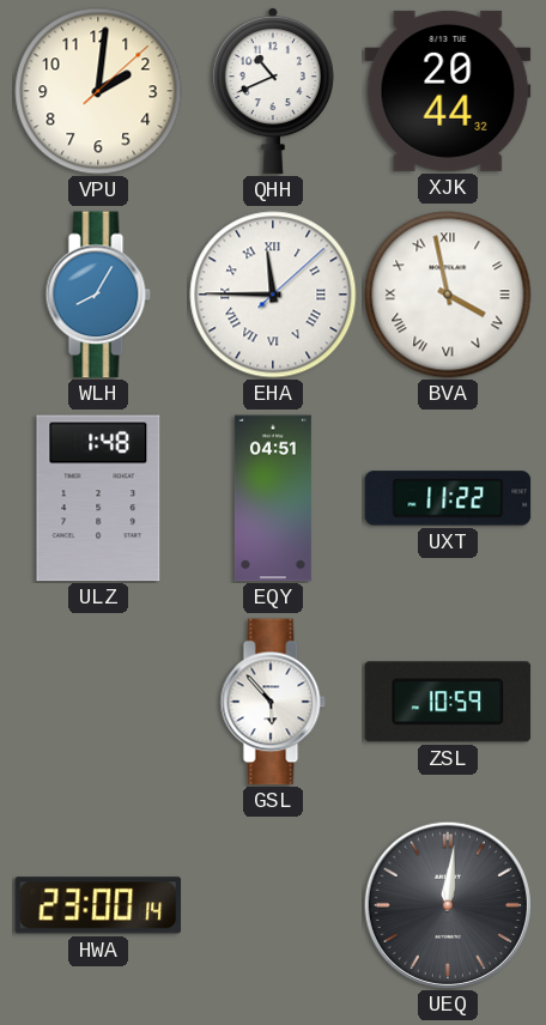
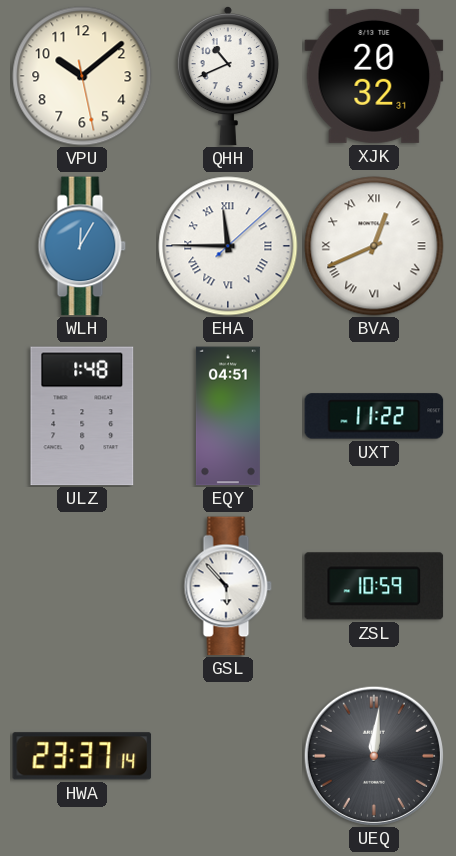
VPU: 2:01 -> 10:08
XJK: 20:44 -> 20:32
WLH: 8:05 -> 12:05
BVA: 3:58 -> 12:41
HWA: 23:00 -> 23:37
